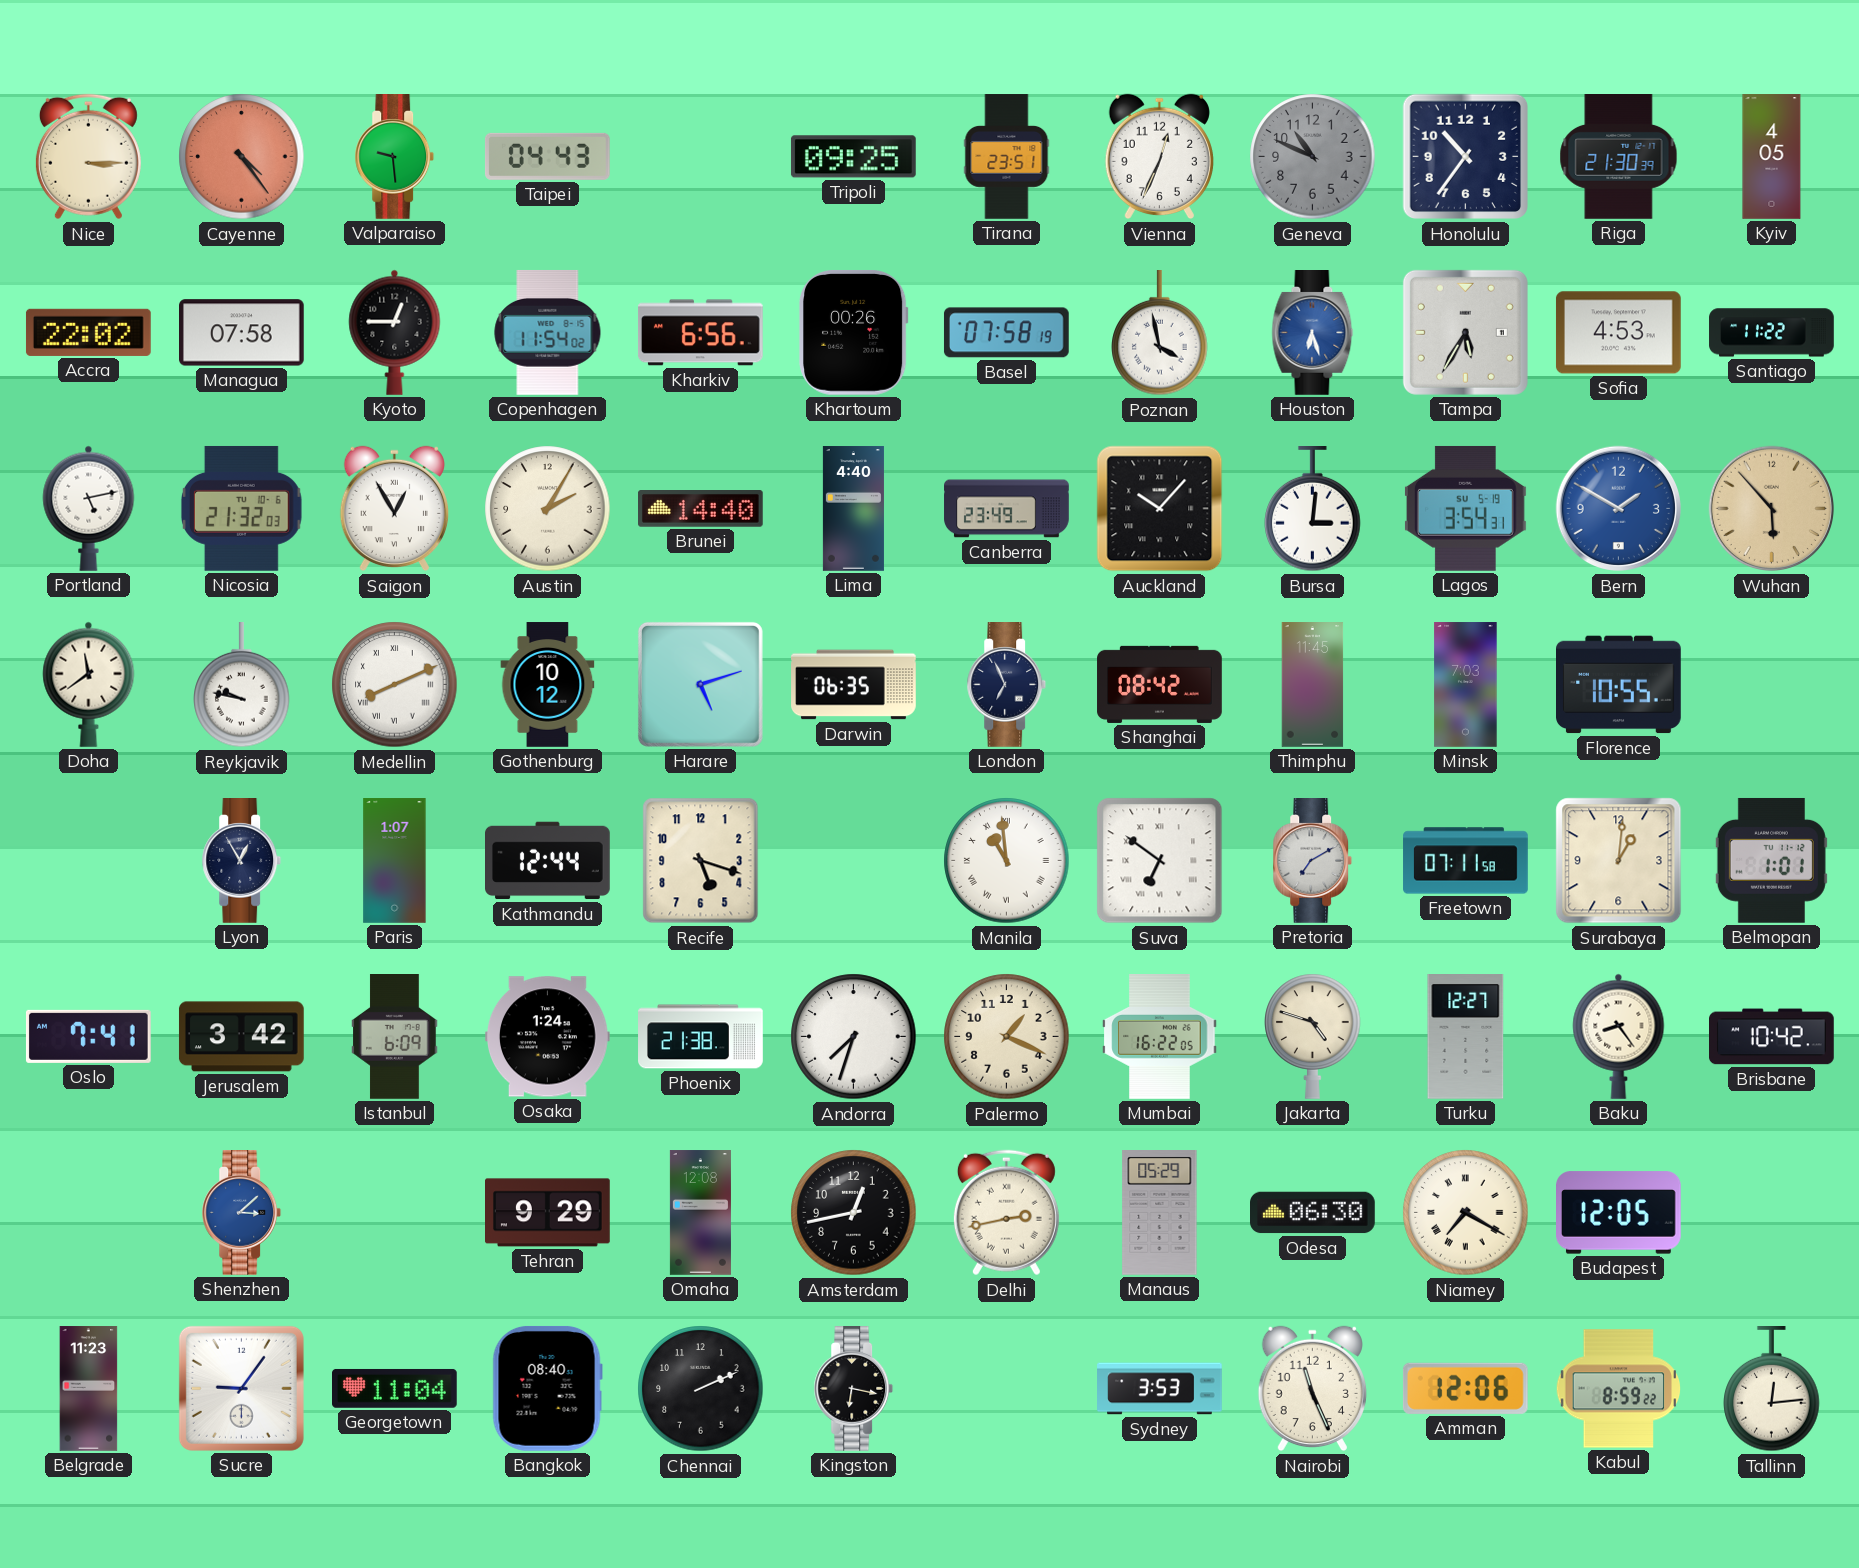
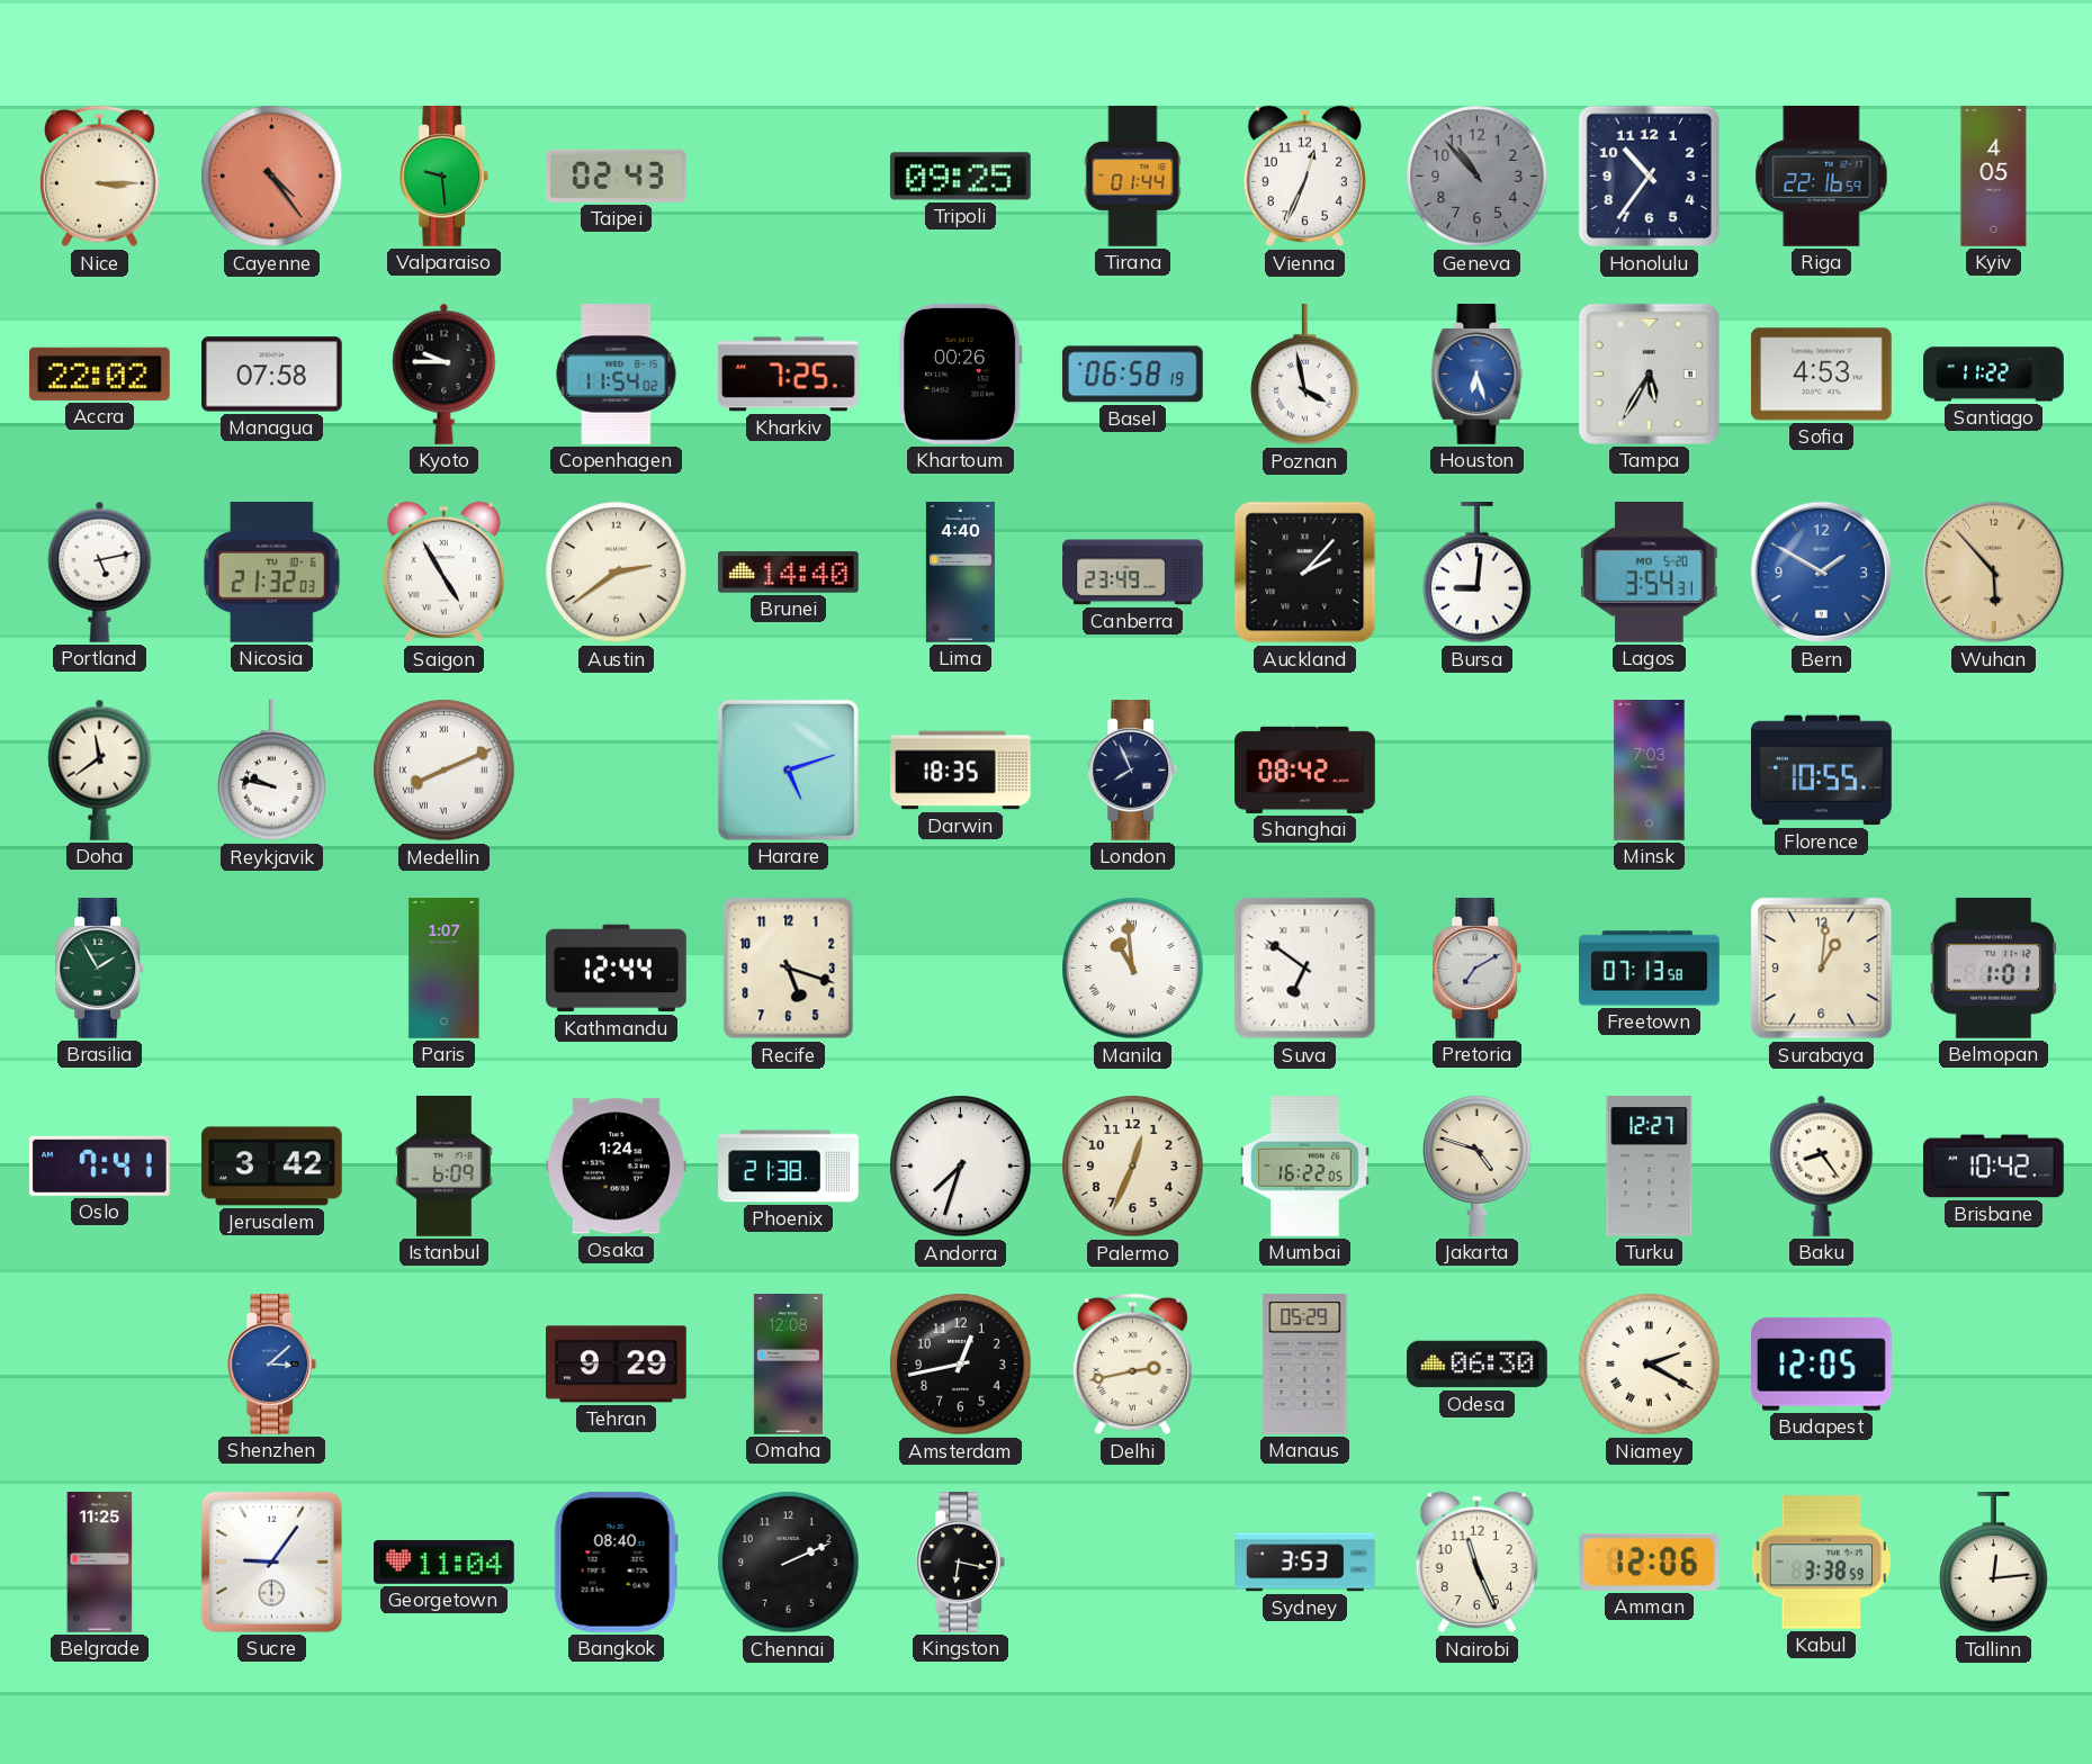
Taipei: 04:43 -> 02:43
Tirana: 23:51 -> 01:44
Geneva: 10:49 -> 10:53
Riga: 21:30 -> 22:16
Kyoto: 12:45 -> 9:45
Kharkiv: 6:56 -> 7:25
Basel: 07:58 -> 06:58
Saigon: 12:55 -> 4:55
Austin: 2:05 -> 2:39
Auckland: 10:07 -> 2:07
Bursa: 3:01 -> 9:01
Lagos date: SU 5-19 -> MO 5-20
Gothenburg: 10:12 -> none
Darwin: 06:35 -> 18:35
London: 6:56 -> 7:56
Thimphu: 11:45 -> none
Brasilia: none -> 1:55
Lyon: 12:55 -> none
Freetown: 07:11 -> 07:13
Palermo: 1:19 -> 12:34
Niamey: 7:20 -> 2:20
Belgrade: 11:23 -> 11:25
Kabul: 8:59 -> 3:38
